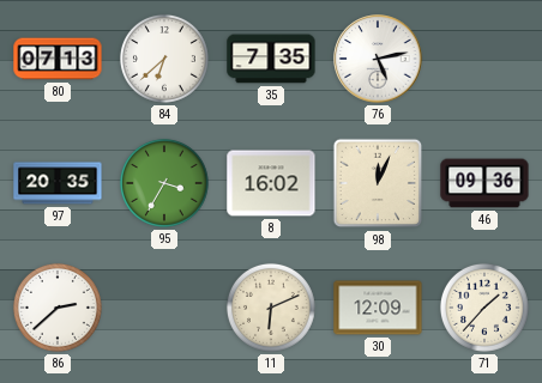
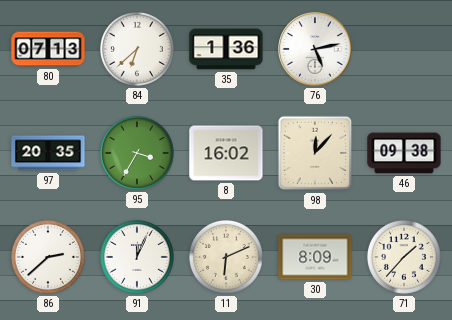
35: 7:35 -> 1:36
98: 12:04 -> 12:07
46: 09:36 -> 09:38
91: none -> 12:04
30: 12:09 -> 8:09
